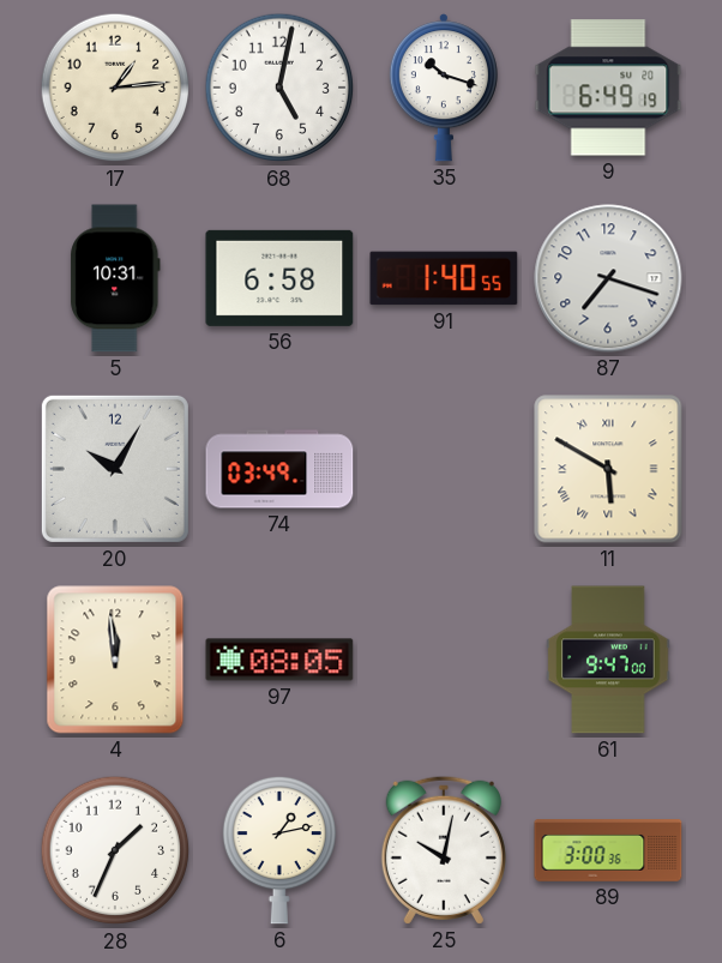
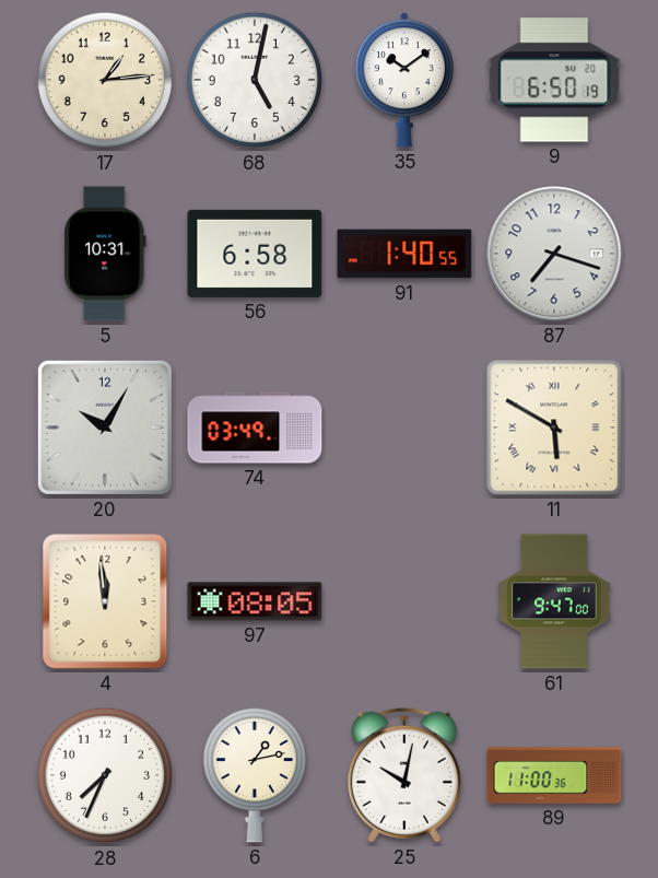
35: 10:18 -> 10:09
9: 6:49 -> 6:50
28: 1:34 -> 7:34
89: 3:00 -> 11:00
